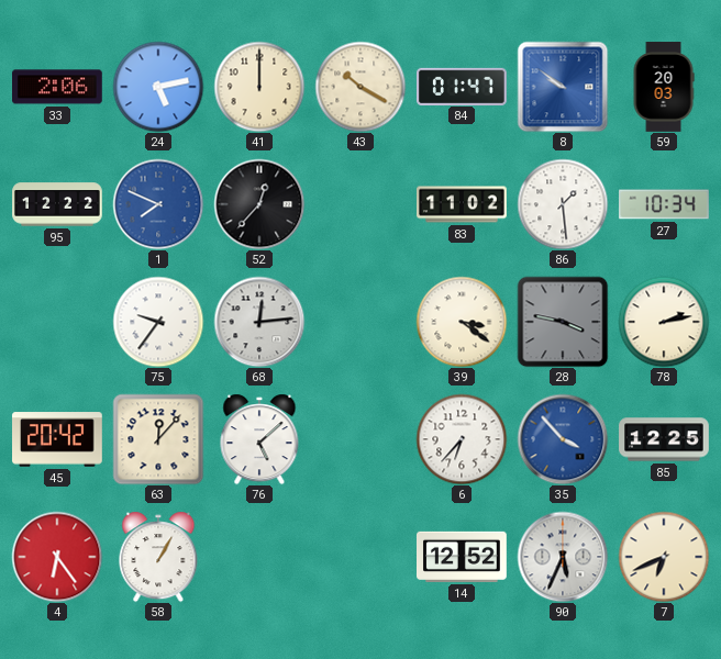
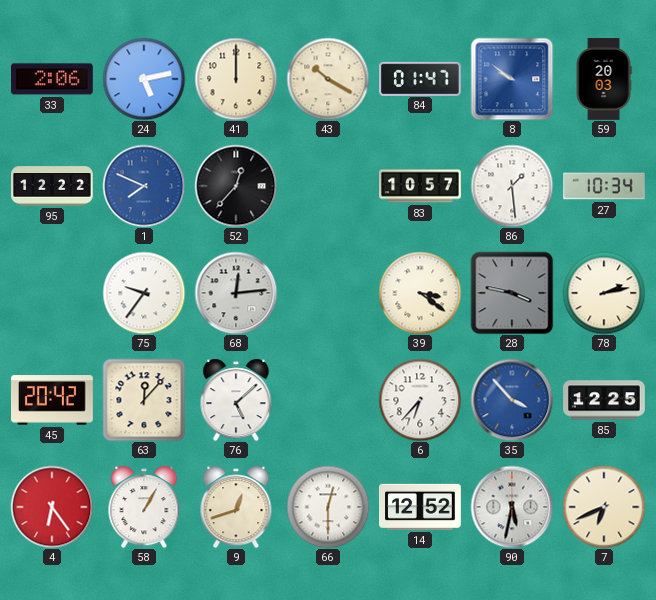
83: 11:02 -> 10:57
9: none -> 12:42
66: none -> 12:30
90: 5:34 -> 5:32
